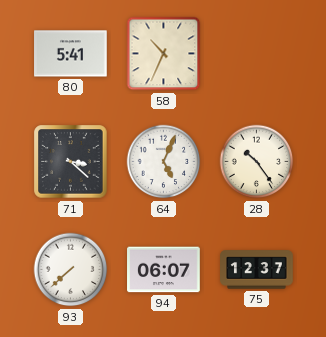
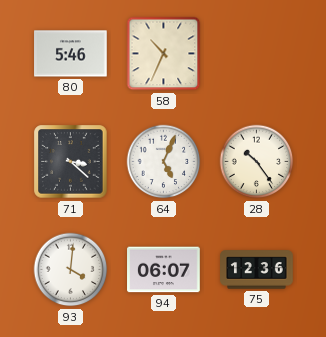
80: 5:41 -> 5:46
93: 7:38 -> 4:01
75: 12:37 -> 12:36
